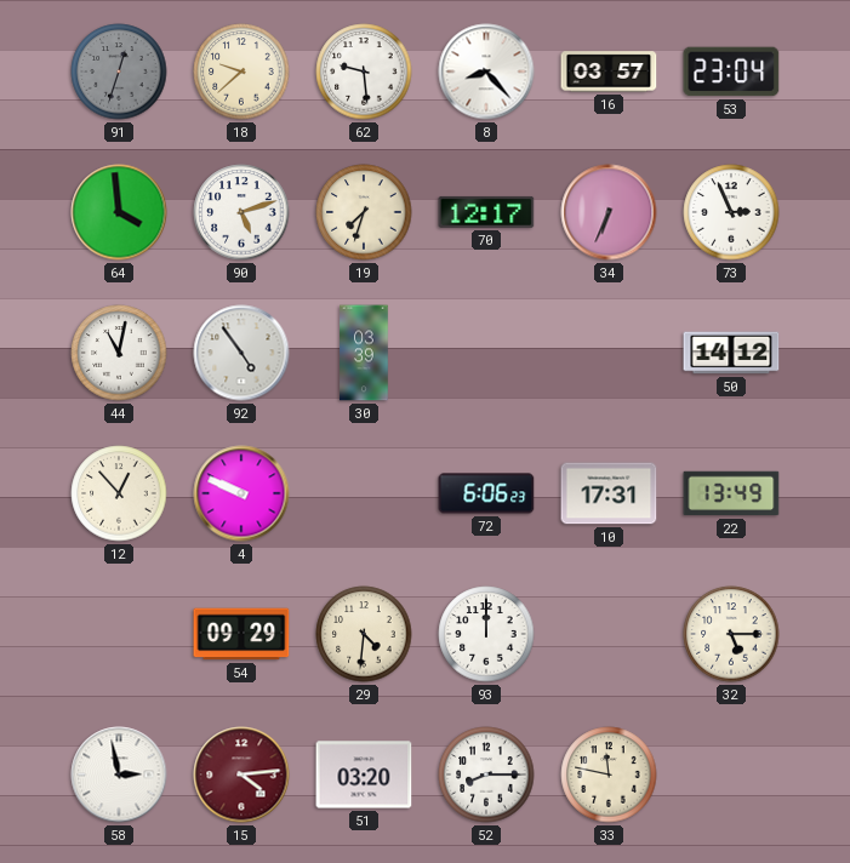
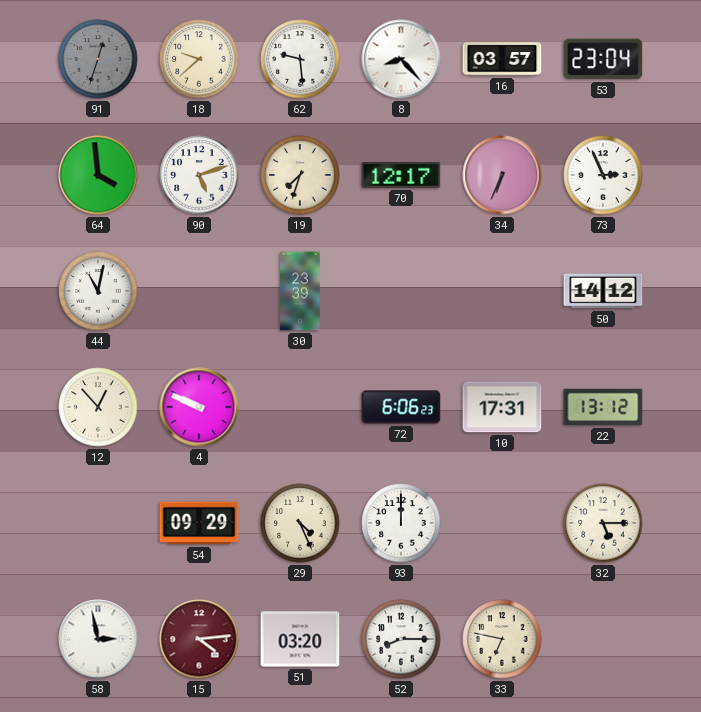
92: 4:54 -> none
30: 03:39 -> 23:39
22: 13:49 -> 13:12
29: 4:31 -> 4:26
33: 11:47 -> 6:47
